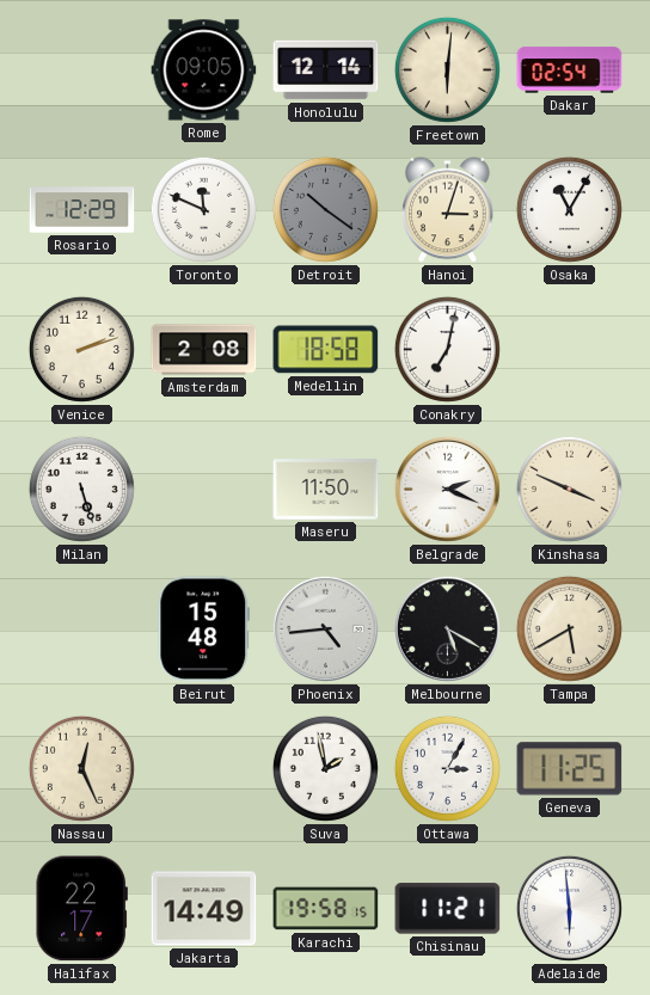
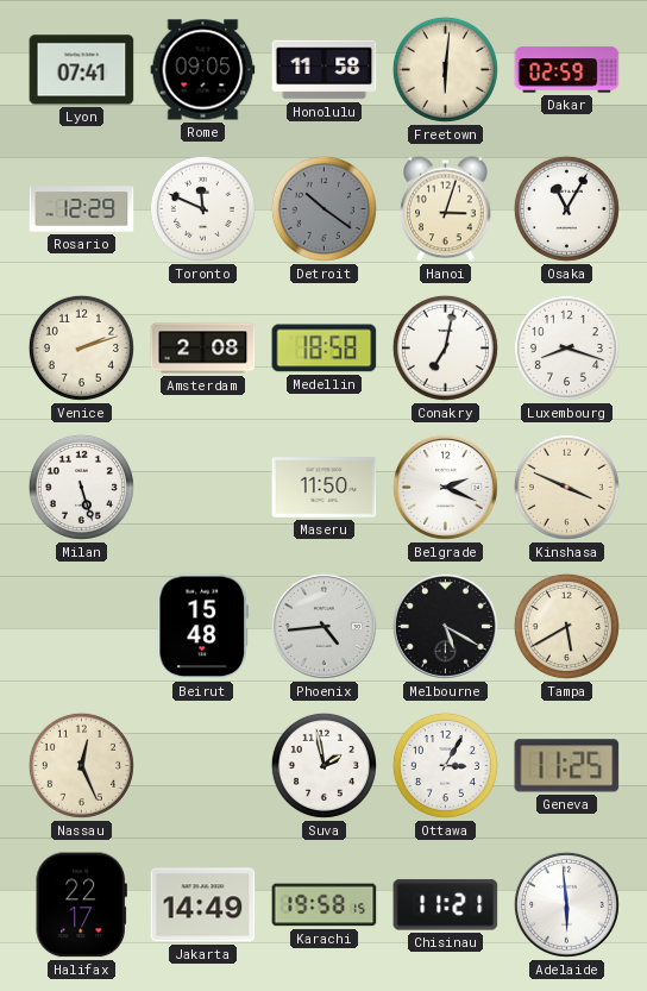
Lyon: none -> 07:41
Honolulu: 12:14 -> 11:58
Dakar: 02:54 -> 02:59
Luxembourg: none -> 8:18
